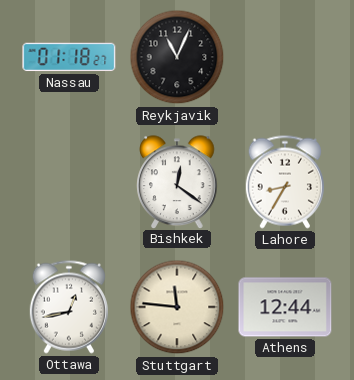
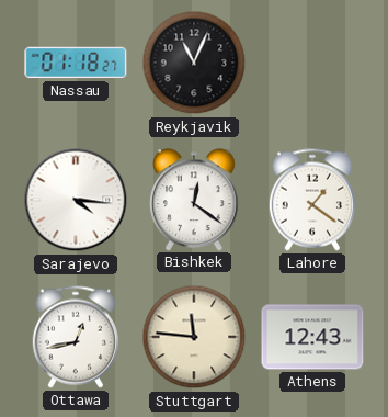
Sarajevo: none -> 4:16
Lahore: 8:35 -> 1:21
Athens: 12:44 -> 12:43
